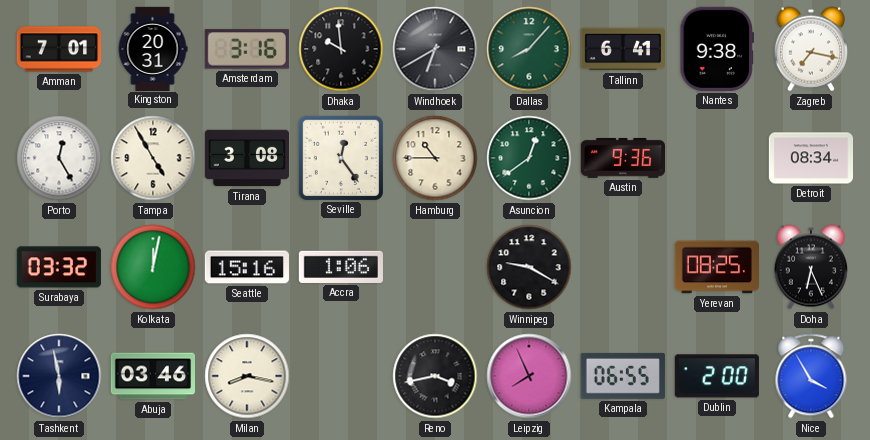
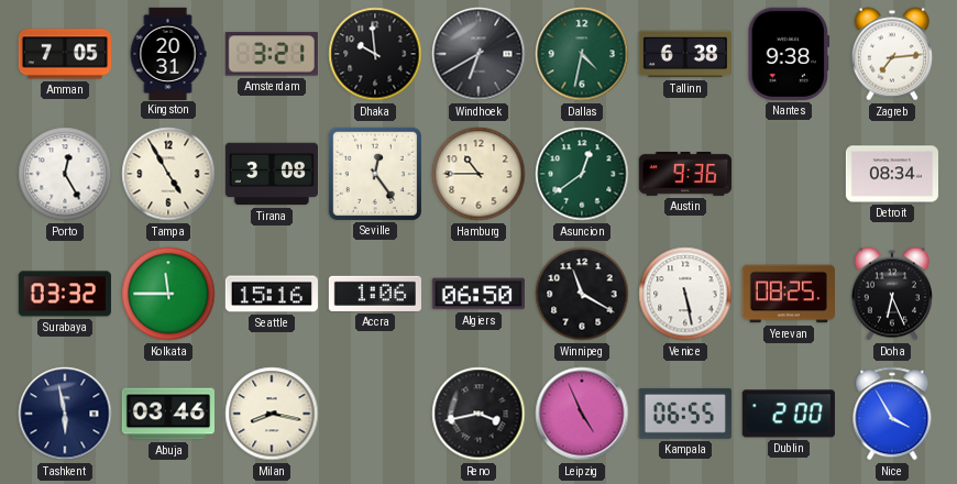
Amman: 7:01 -> 7:05
Amsterdam: 3:16 -> 3:21
Dallas: 8:07 -> 4:32
Tallinn: 6:41 -> 6:38
Zagreb: 7:17 -> 7:14
Kolkata: 12:02 -> 11:45
Algiers: none -> 06:50
Winnipeg: 9:20 -> 11:20
Venice: none -> 5:28
Leipzig: 7:56 -> 4:56
